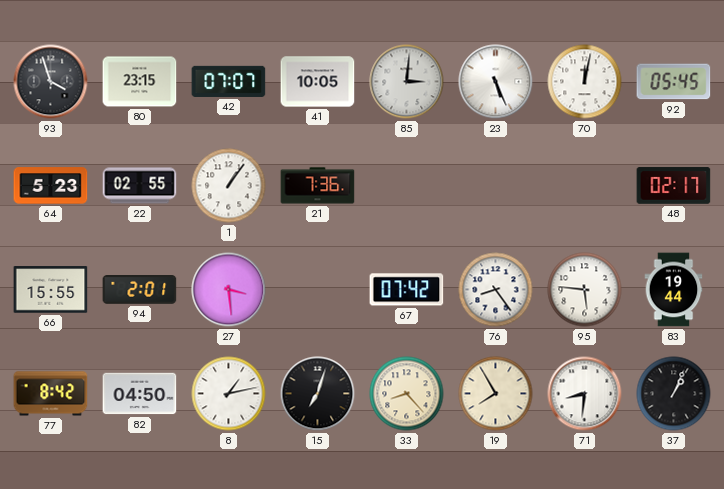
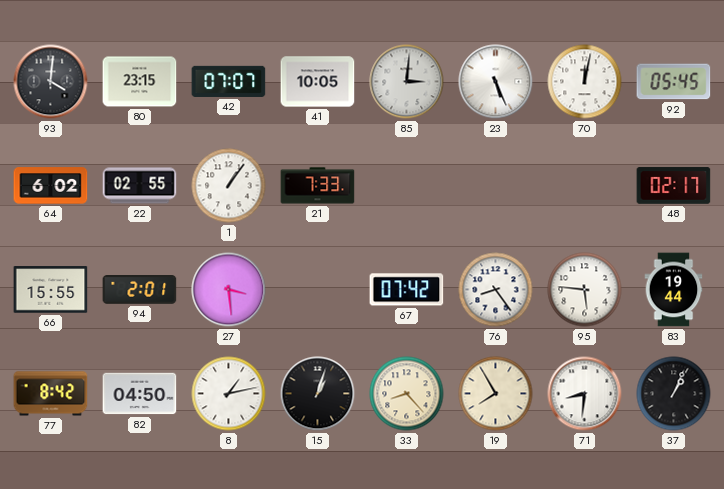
93: 3:57 -> 4:01
64: 5:23 -> 6:02
21: 7:36 -> 7:33
15: 7:03 -> 1:03
